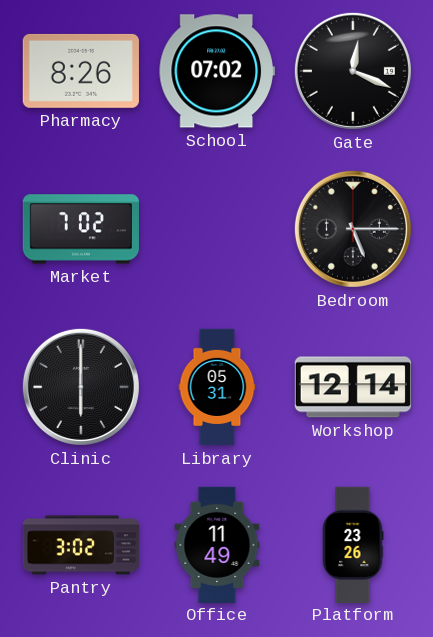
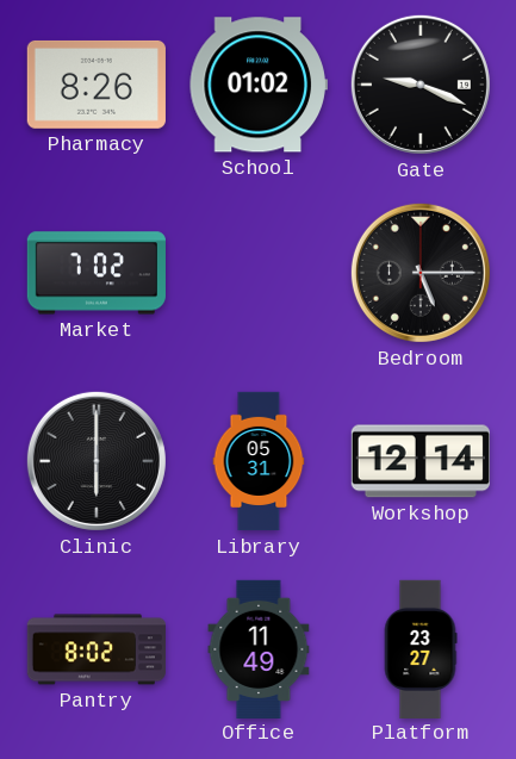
School: 07:02 -> 01:02
Gate: 12:19 -> 9:19
Pantry: 3:02 -> 8:02
Platform: 23:26 -> 23:27
